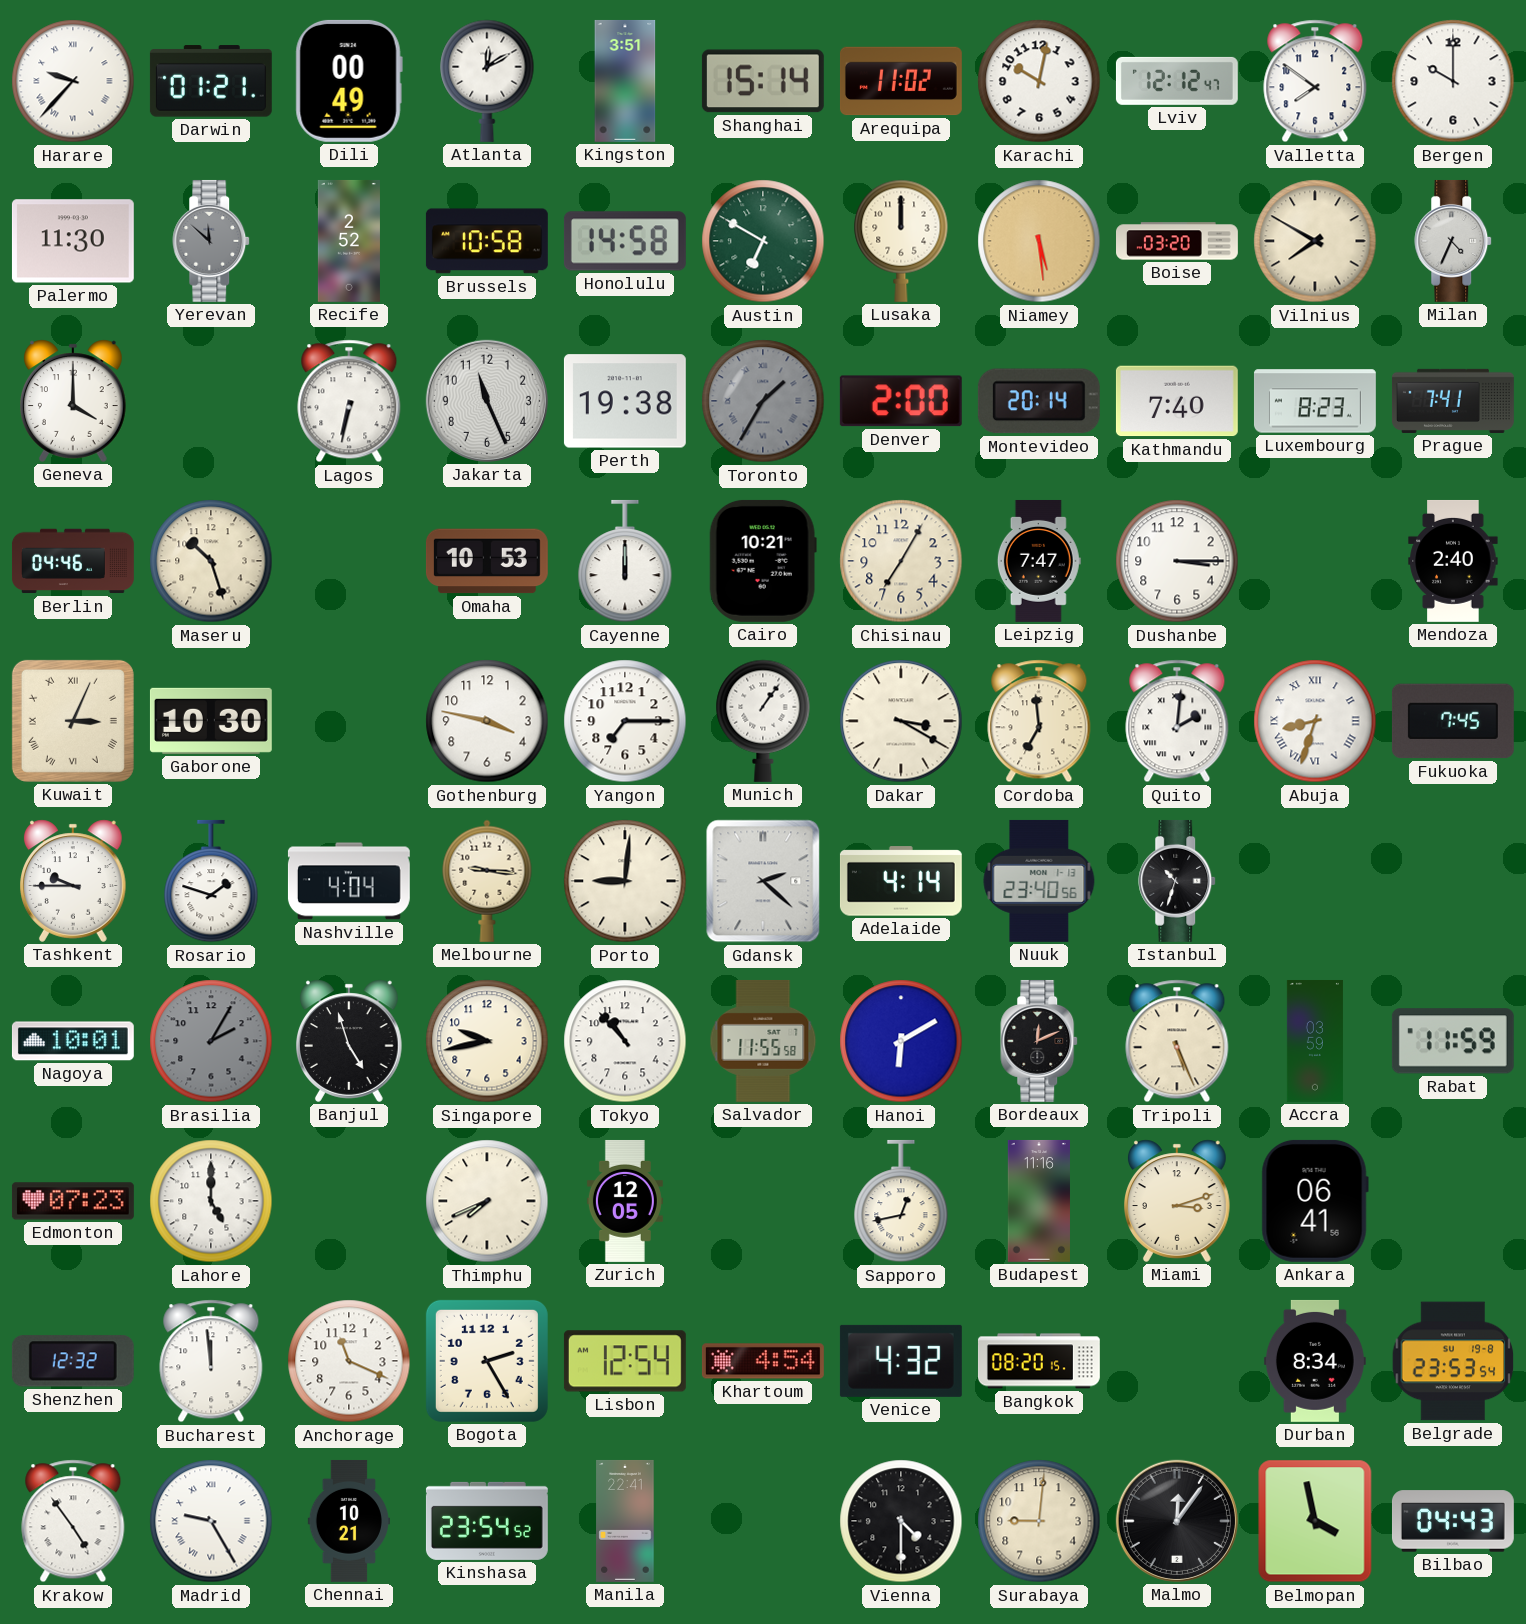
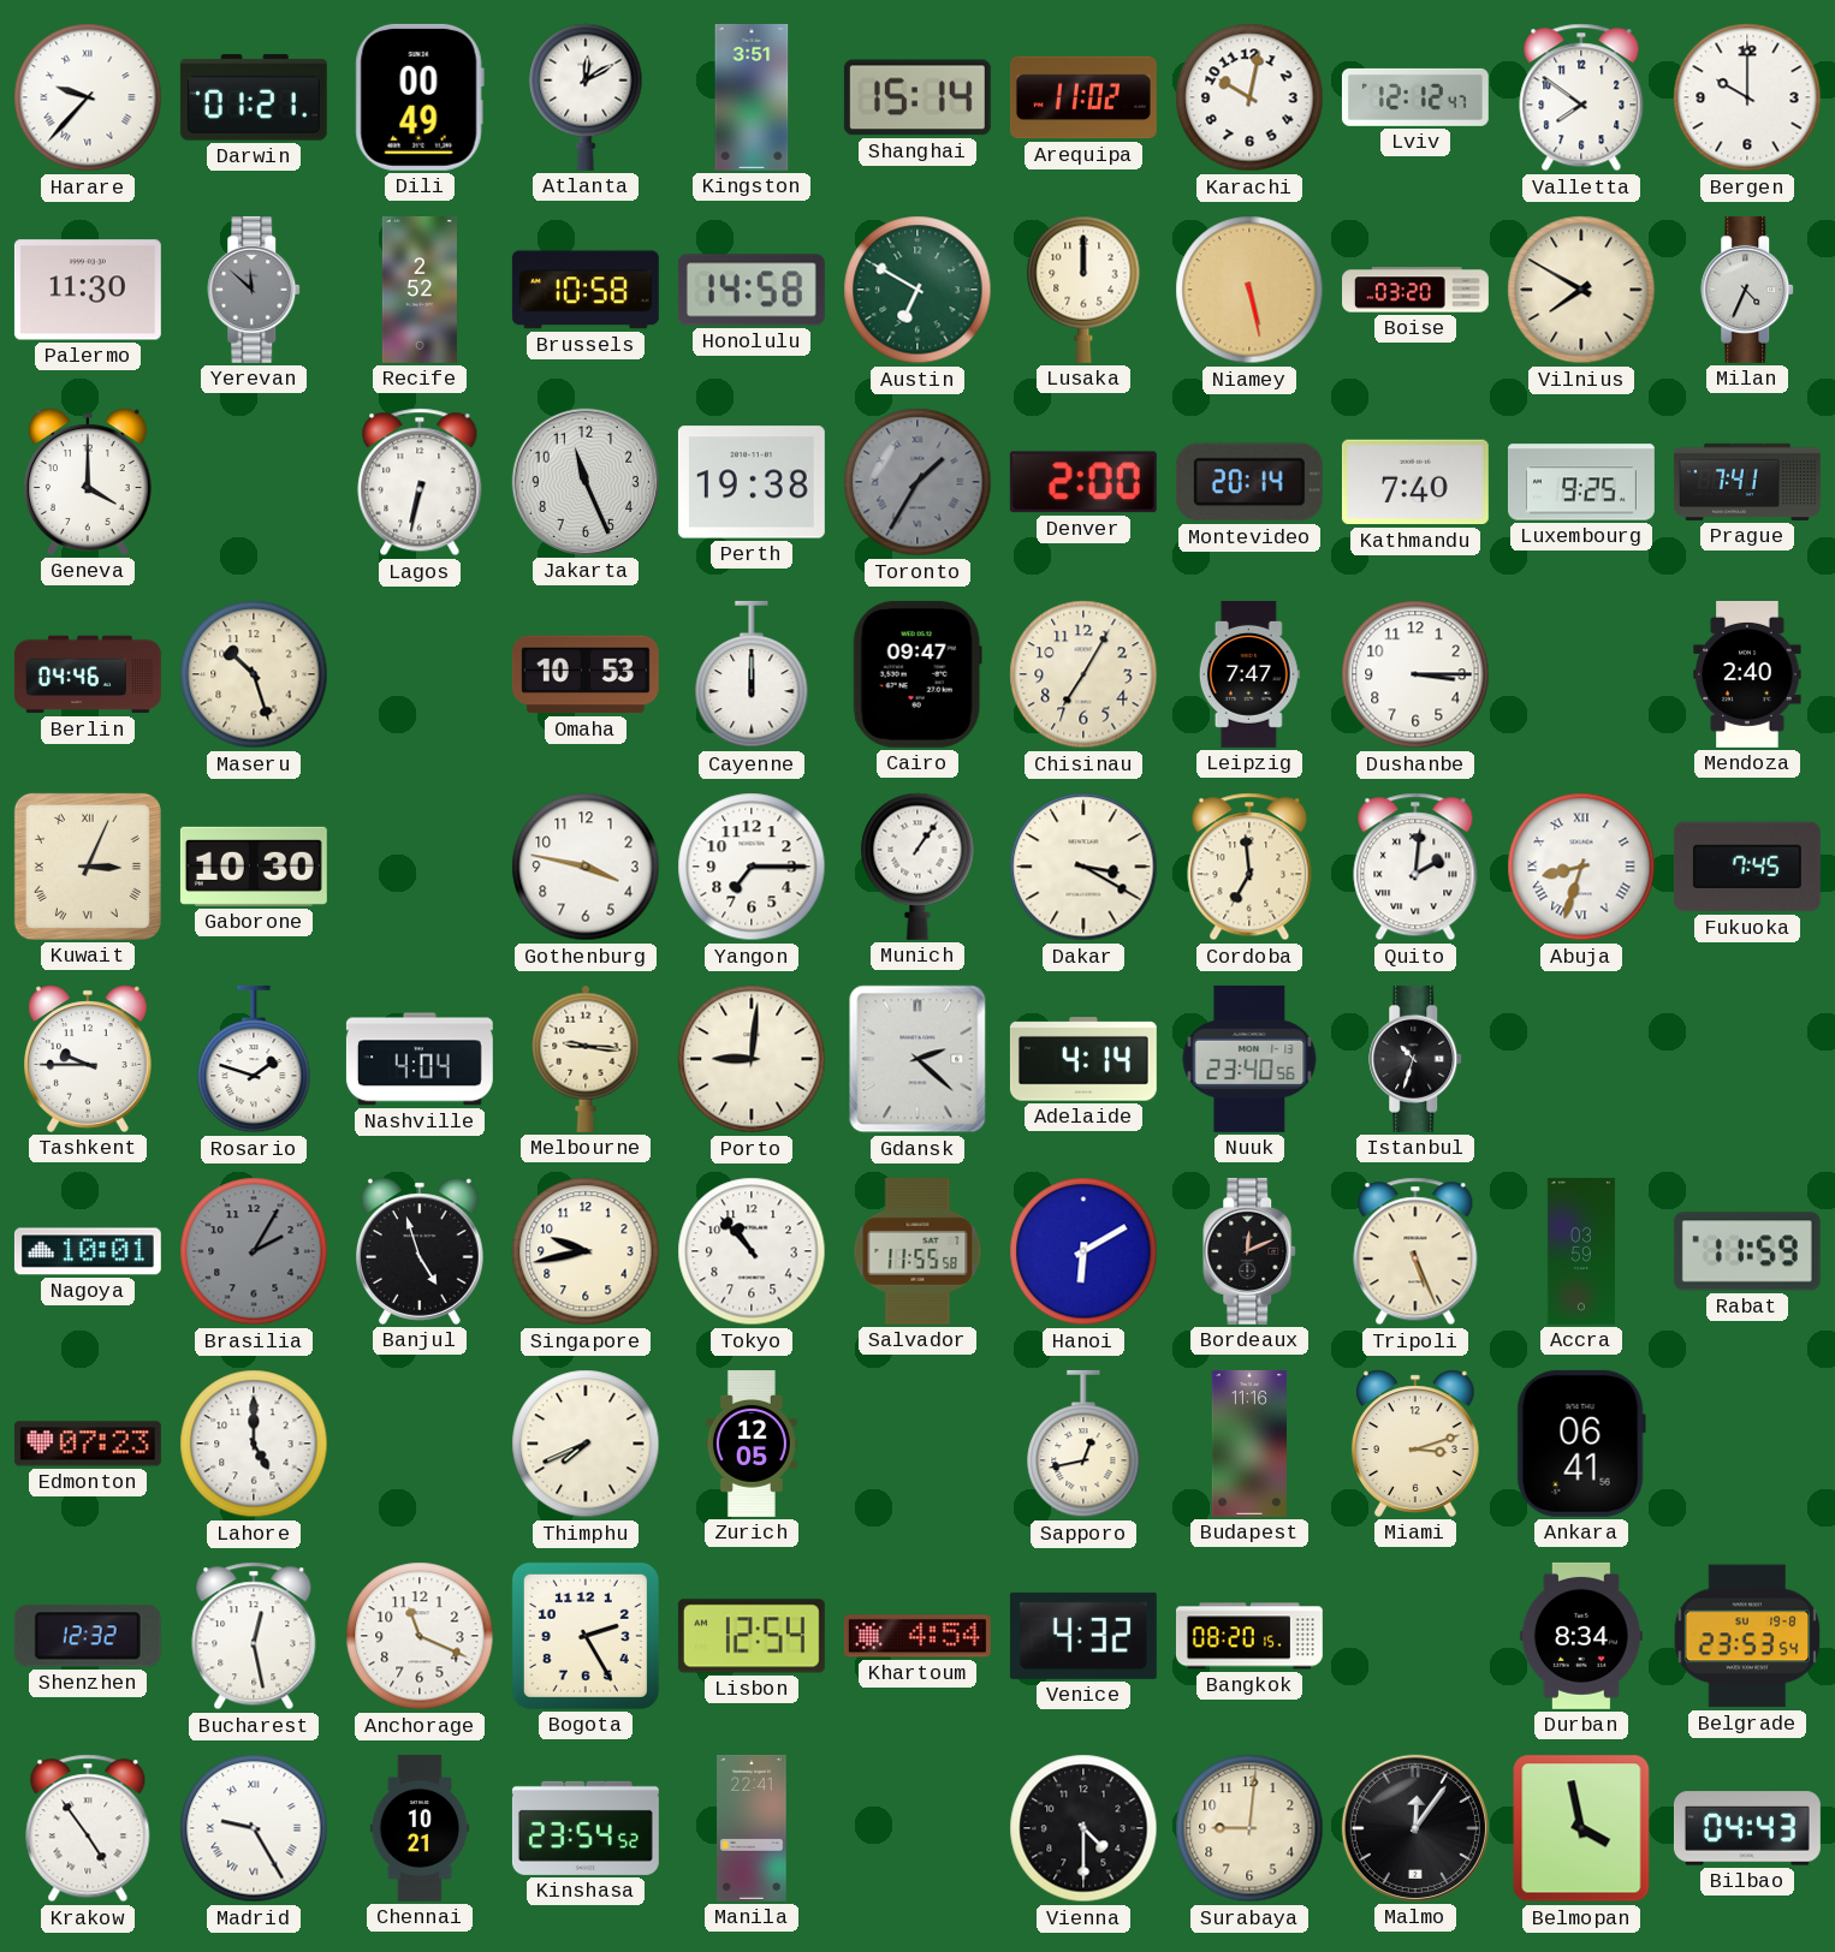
Niamey: 5:29 -> 5:28
Luxembourg: 8:23 -> 9:25
Cairo: 10:21 -> 09:47
Bucharest: 11:59 -> 12:28
